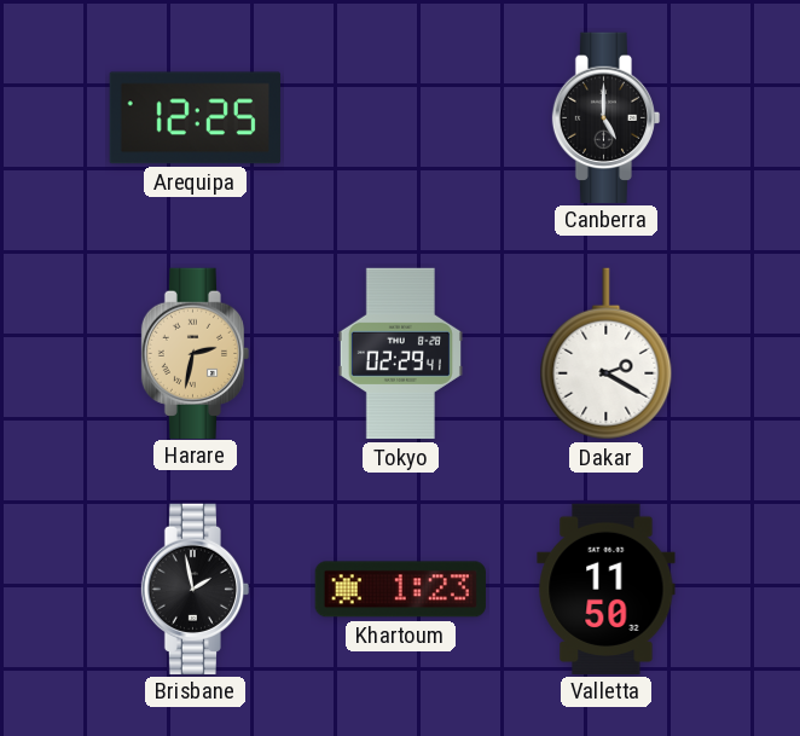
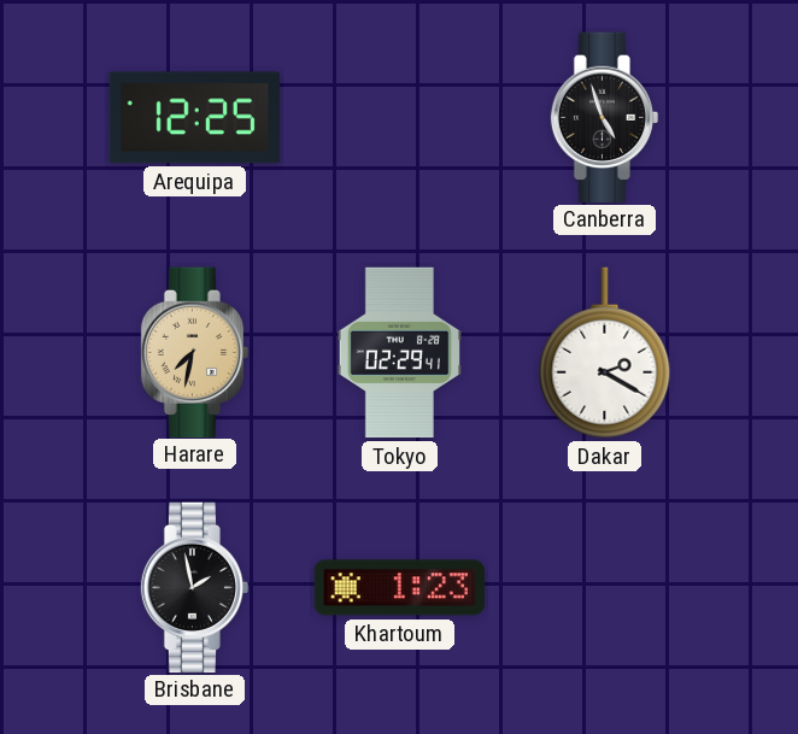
Canberra: 5:00 -> 4:57
Harare: 2:32 -> 7:32
Valletta: 11:50 -> none
